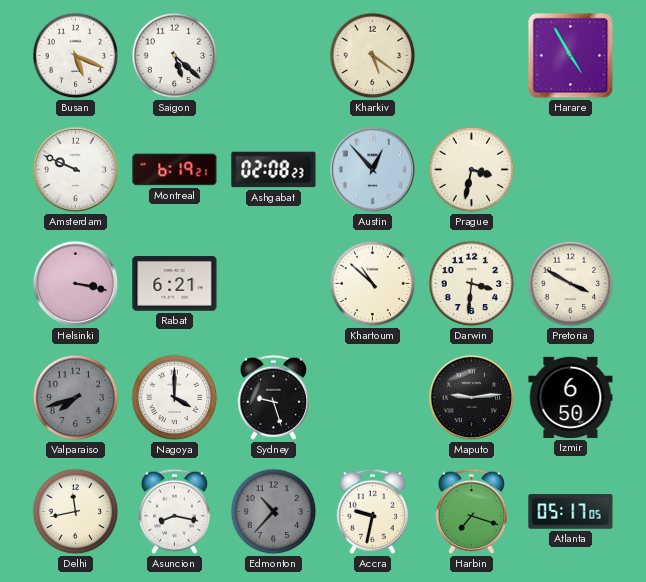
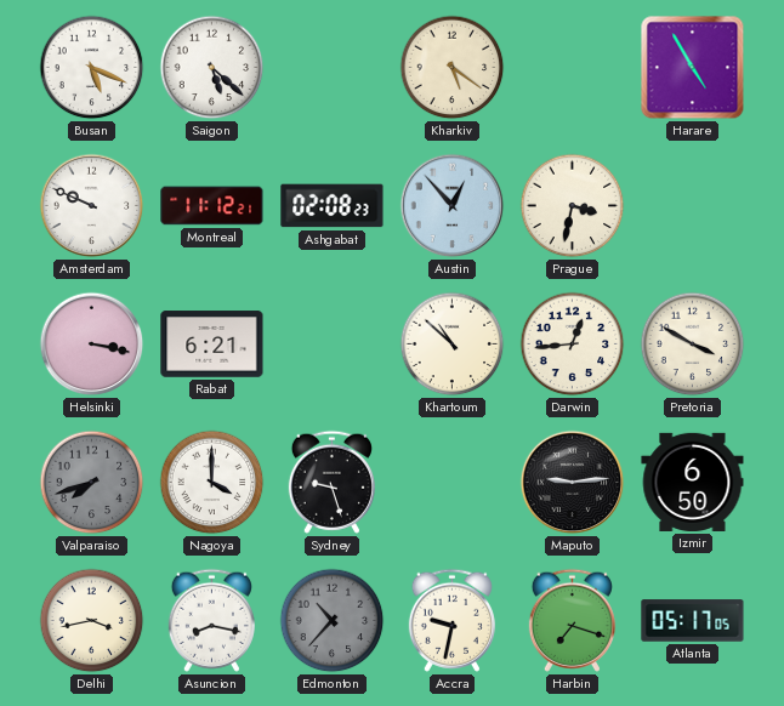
Montreal: 6:19 -> 11:12
Darwin: 3:31 -> 12:44
Delhi: 11:43 -> 3:43
